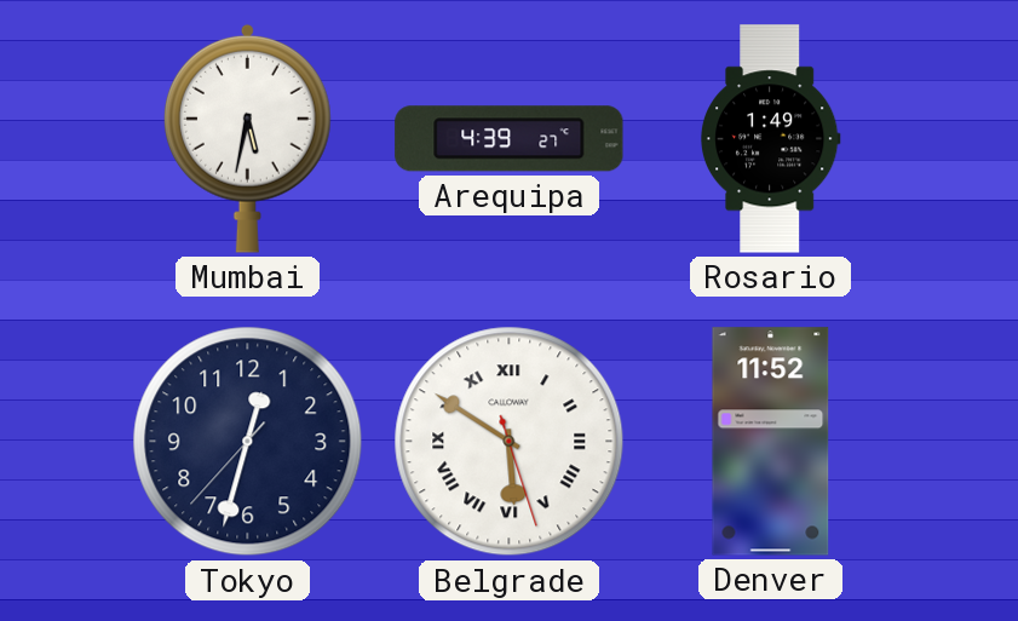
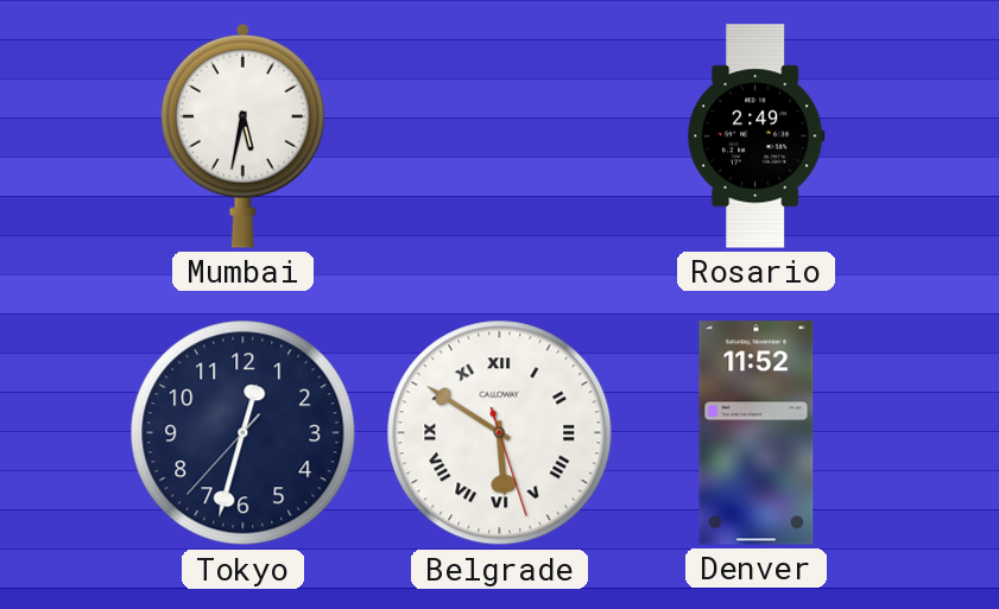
Arequipa: 4:39 -> none
Rosario: 1:49 -> 2:49
